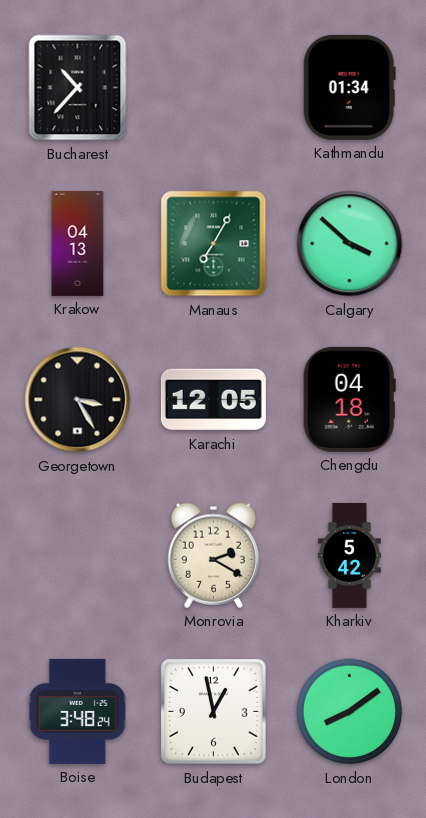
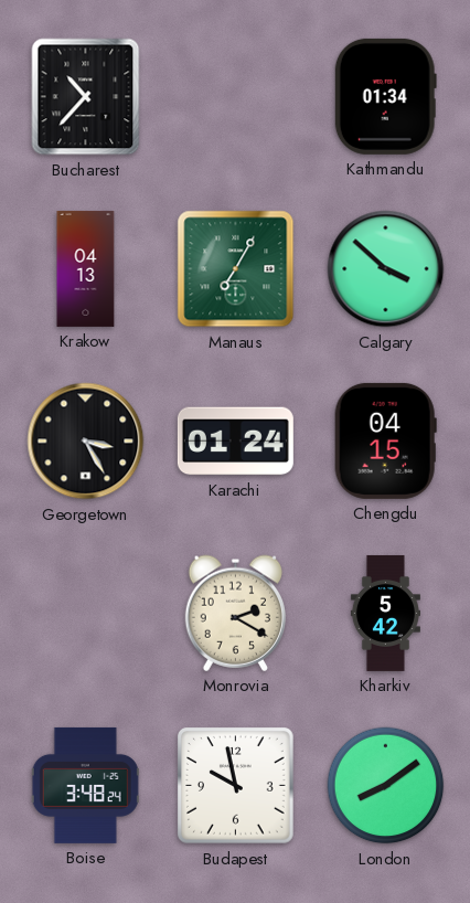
Karachi: 12:05 -> 01:24
Chengdu: 04:18 -> 04:15
Budapest: 12:58 -> 9:58
